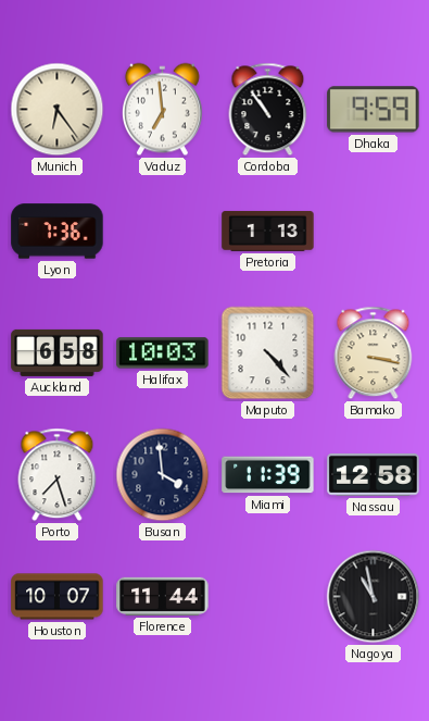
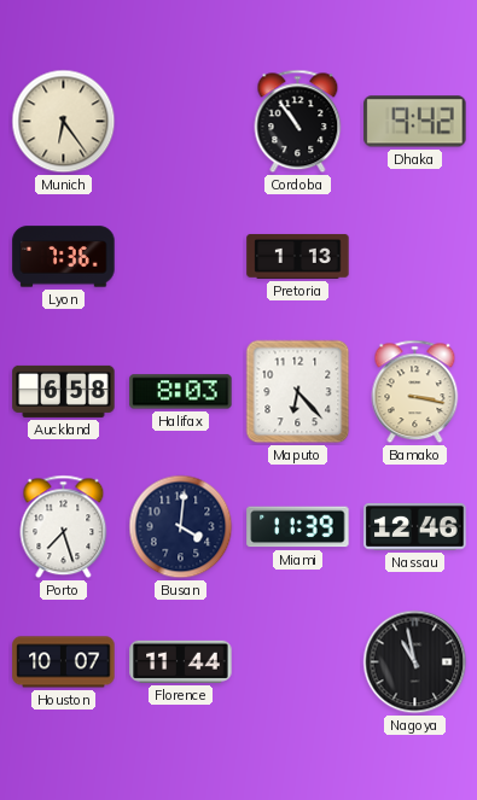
Vaduz: 6:59 -> none
Dhaka: 9:59 -> 9:42
Halifax: 10:03 -> 8:03
Maputo: 4:23 -> 6:23
Busan: 3:59 -> 4:01
Nassau: 12:58 -> 12:46
